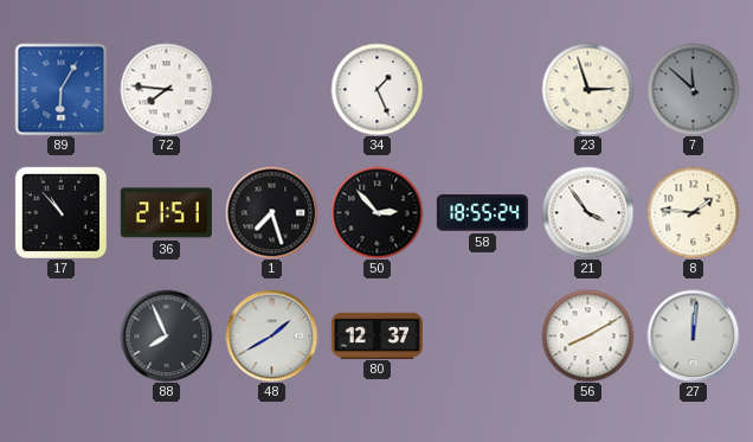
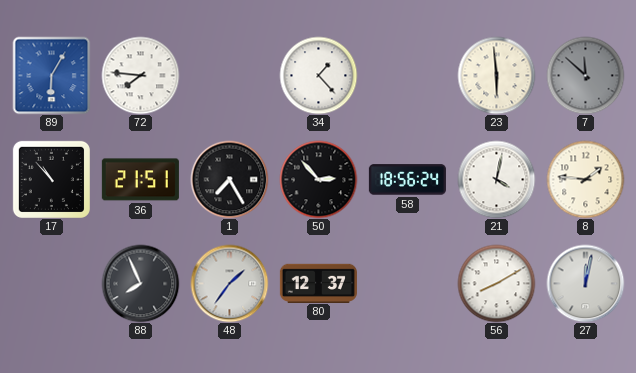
34: 1:26 -> 1:23
23: 2:57 -> 5:59
1: 7:27 -> 7:25
58: 18:55 -> 18:56
21: 3:54 -> 4:02
48: 1:40 -> 1:36
27: 12:01 -> 12:02
